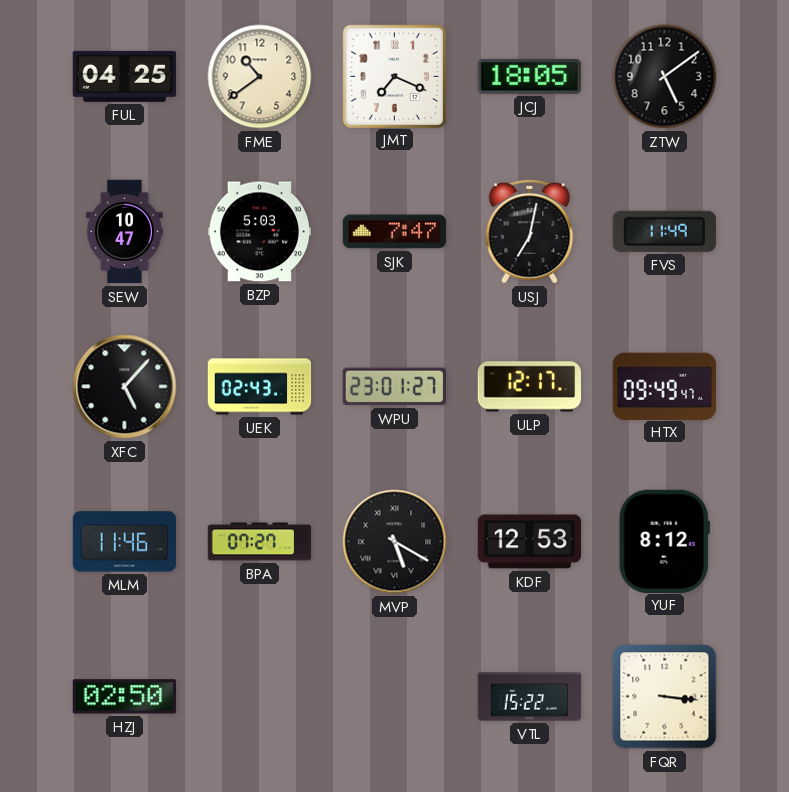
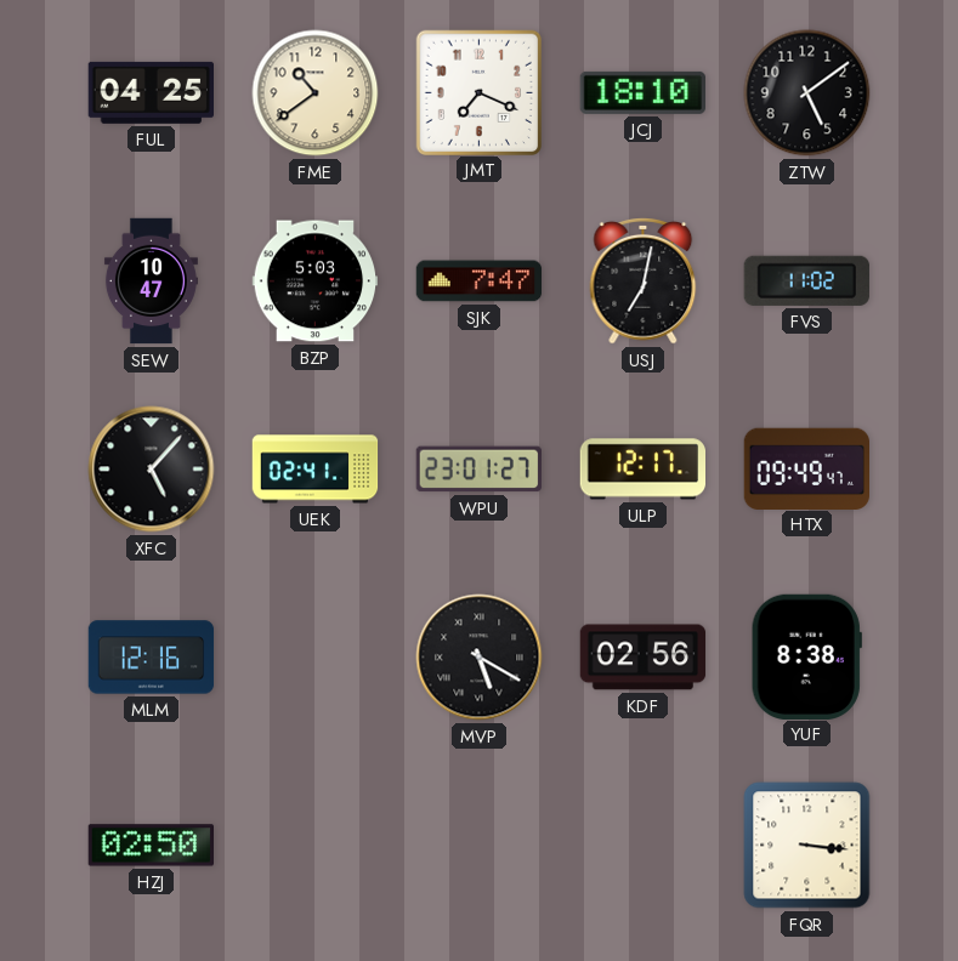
JCJ: 18:05 -> 18:10
FVS: 11:49 -> 11:02
UEK: 02:43 -> 02:41
MLM: 11:46 -> 12:16
BPA: 07:27 -> none
KDF: 12:53 -> 02:56
YUF: 8:12 -> 8:38
VTL: 15:22 -> none
